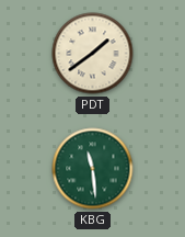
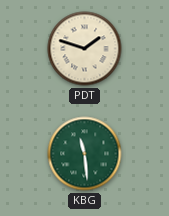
PDT: 1:39 -> 1:48
